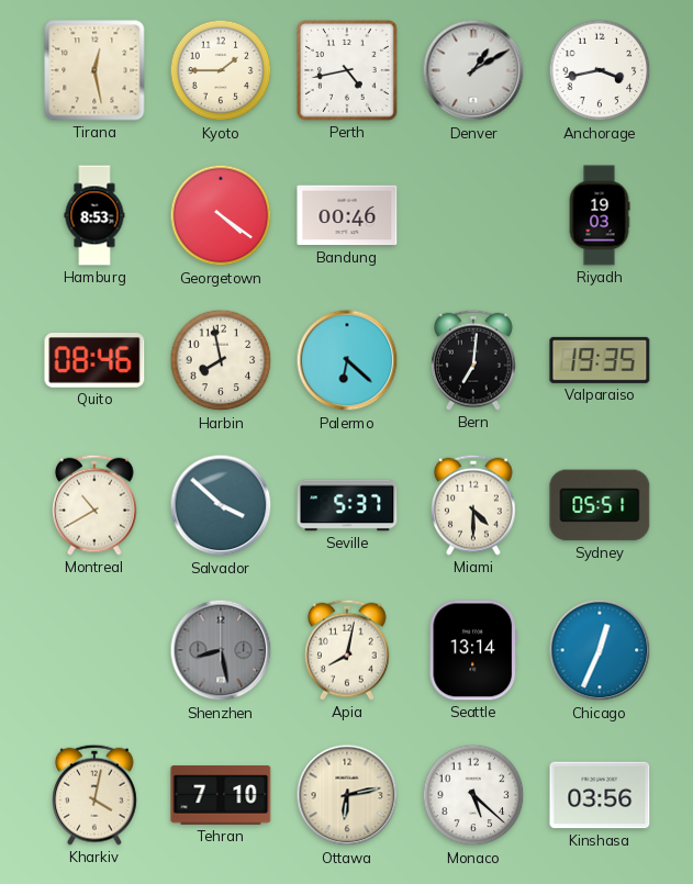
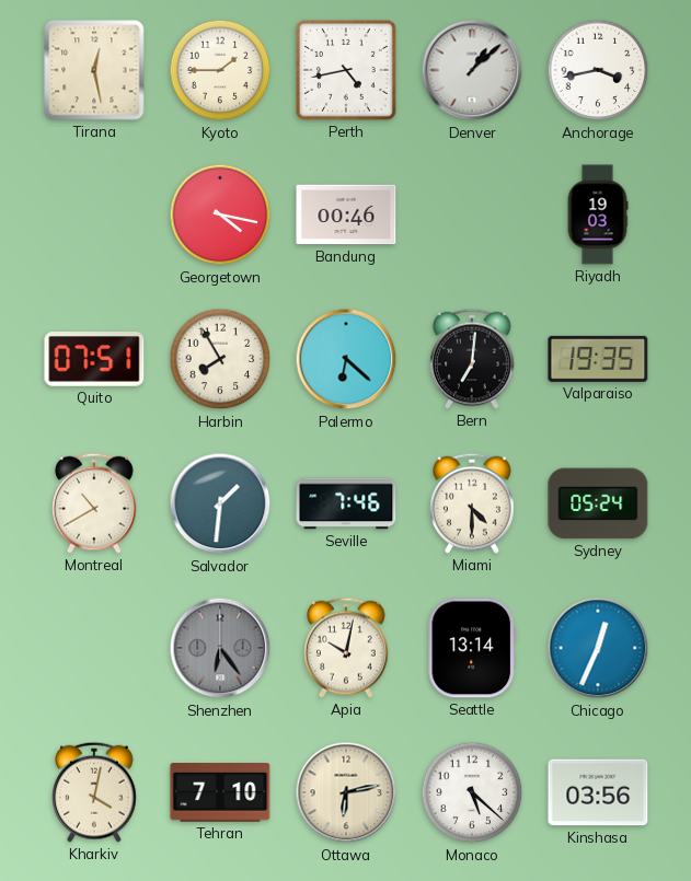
Denver: 1:10 -> 1:08
Hamburg: 8:53 -> none
Georgetown: 4:21 -> 4:17
Quito: 08:46 -> 07:51
Harbin: 7:58 -> 7:55
Salvador: 3:52 -> 1:31
Seville: 5:37 -> 7:46
Sydney: 05:51 -> 05:24
Shenzhen: 8:28 -> 6:24
Apia: 8:02 -> 10:02
